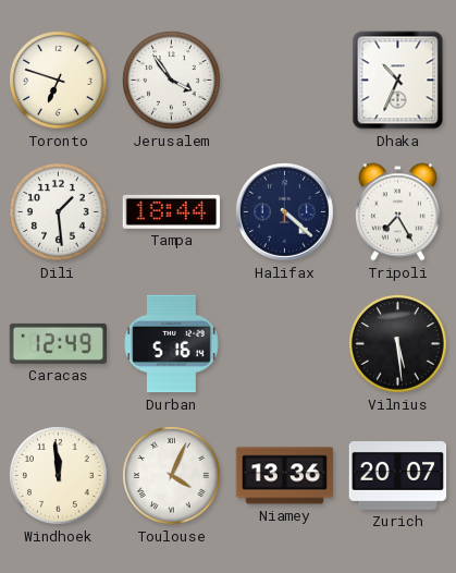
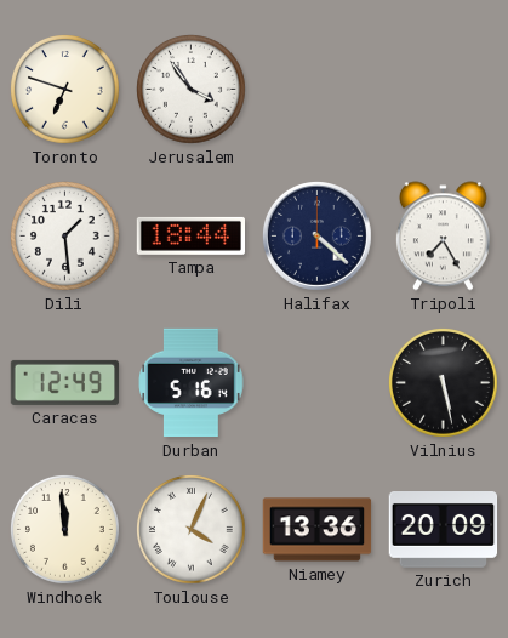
Dhaka: 10:34 -> none
Vilnius: 5:29 -> 5:28
Zurich: 20:07 -> 20:09
